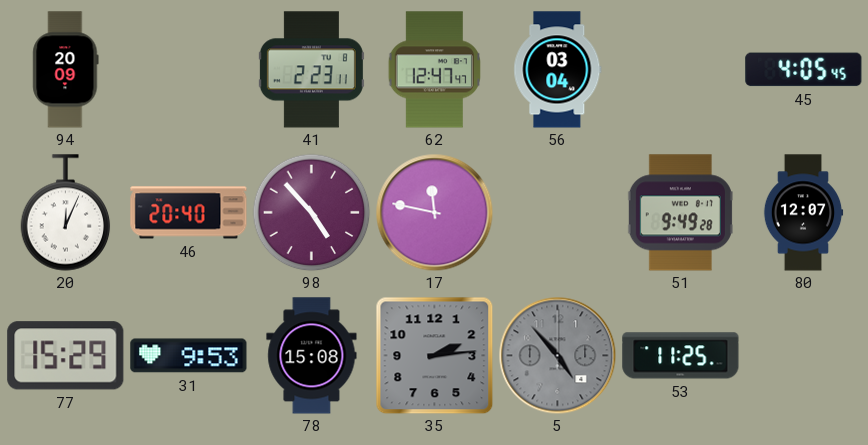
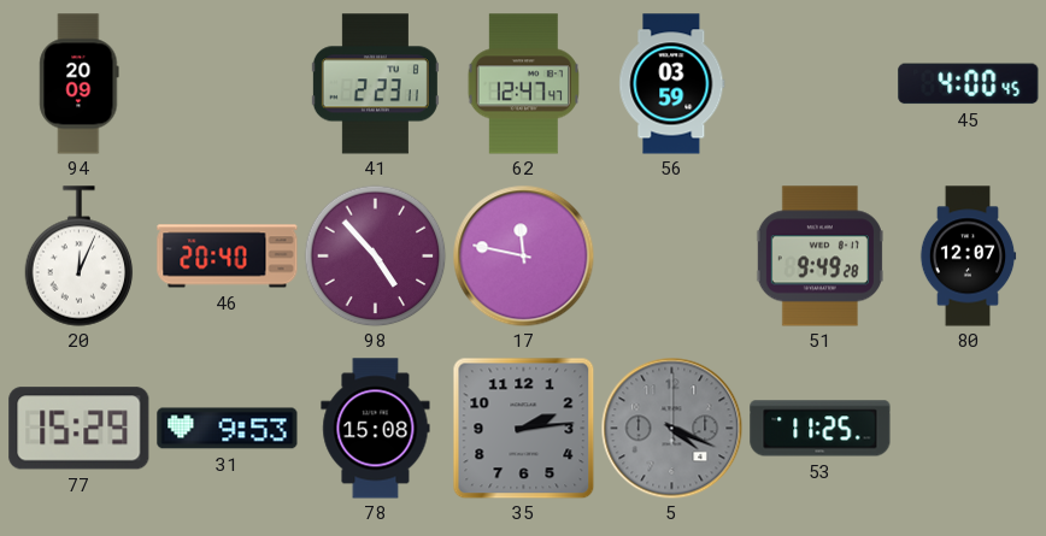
56: 03:04 -> 03:59
45: 4:05 -> 4:00
5: 4:53 -> 4:19
